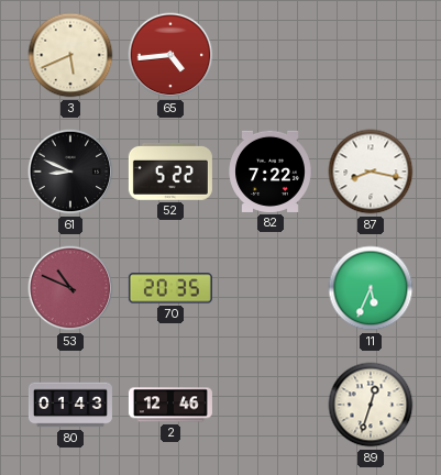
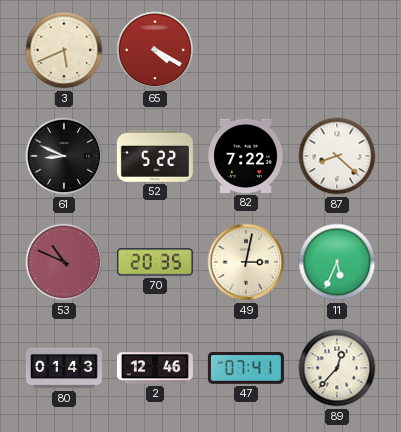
65: 4:44 -> 4:20
87: 8:17 -> 8:22
49: none -> 3:02
47: none -> 07:41
89: 12:33 -> 12:37
